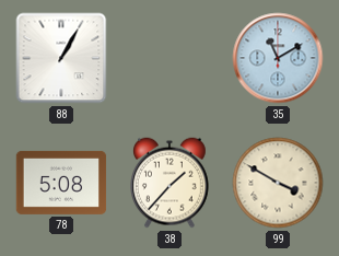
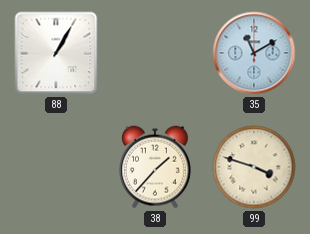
78: 5:08 -> none
99: 3:50 -> 3:48
